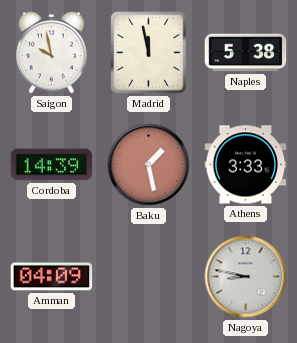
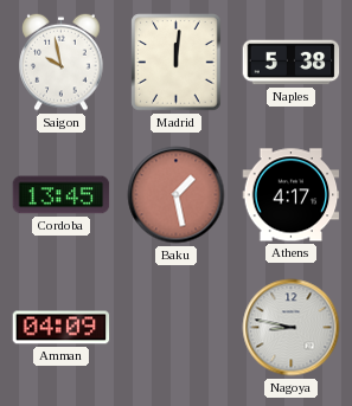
Madrid: 11:58 -> 12:01
Cordoba: 14:39 -> 13:45
Athens: 3:33 -> 4:17
